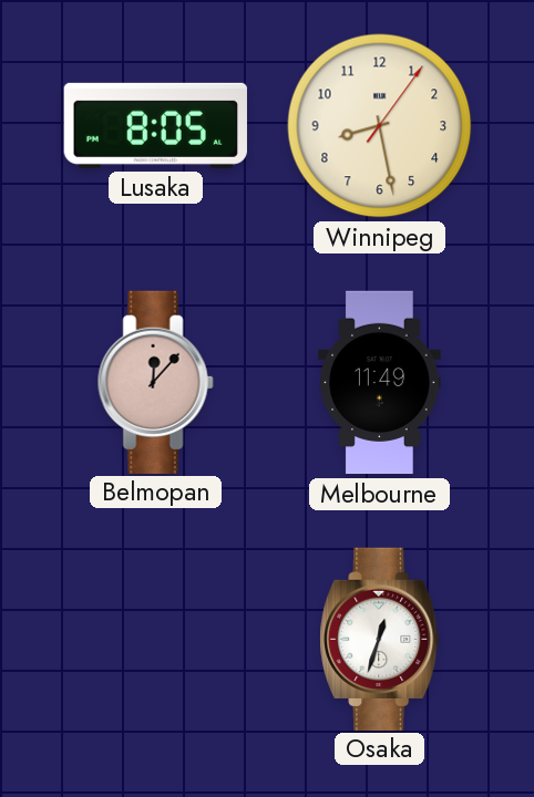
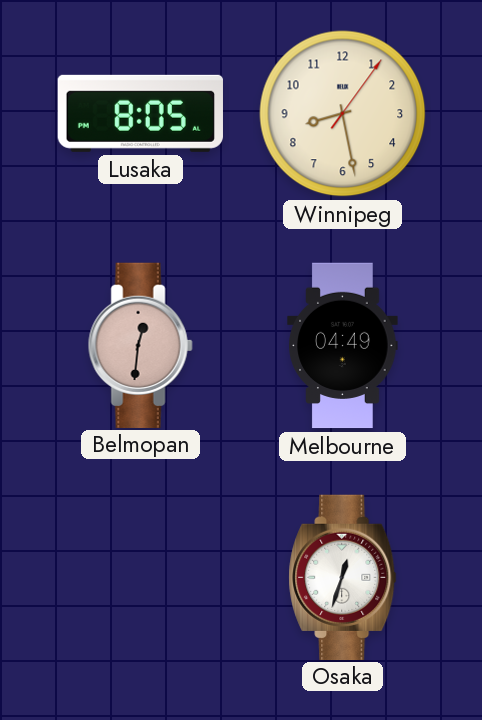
Belmopan: 12:07 -> 12:31
Melbourne: 11:49 -> 04:49
